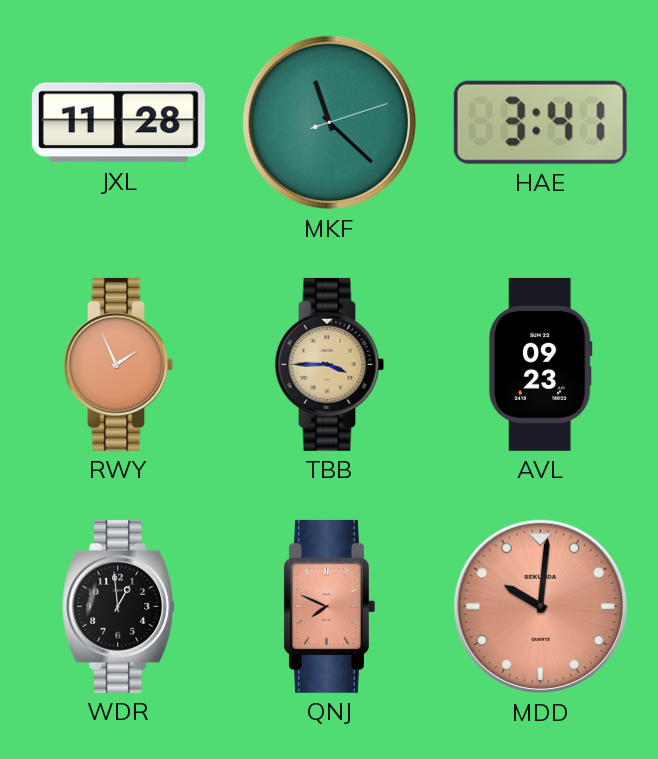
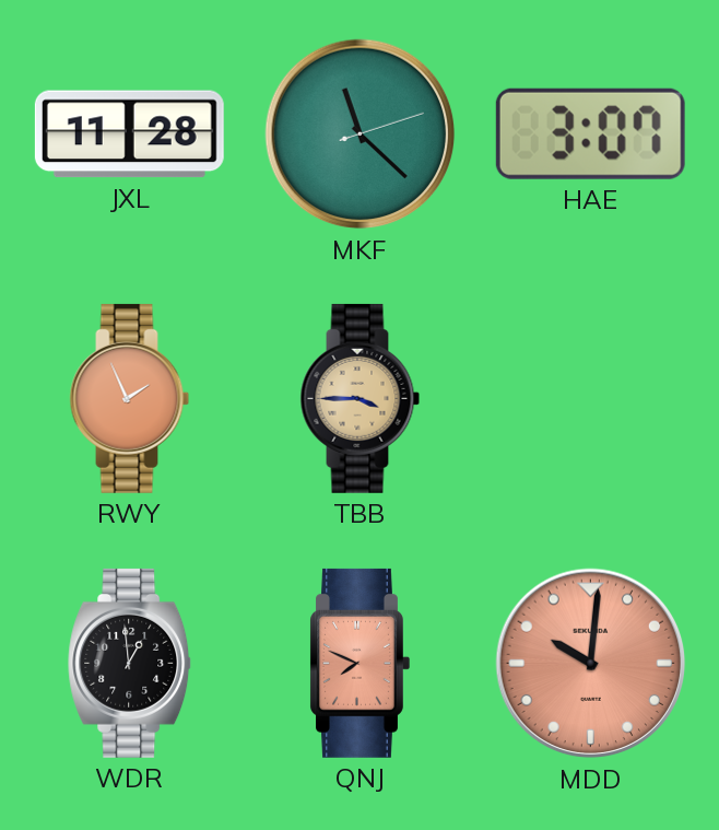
HAE: 3:41 -> 3:07
AVL: 09:23 -> none
